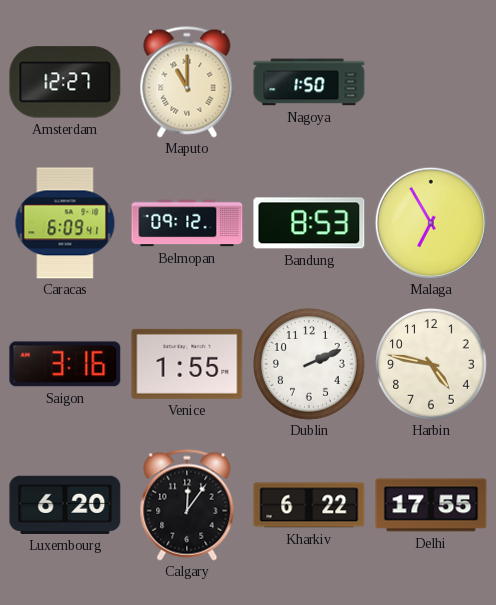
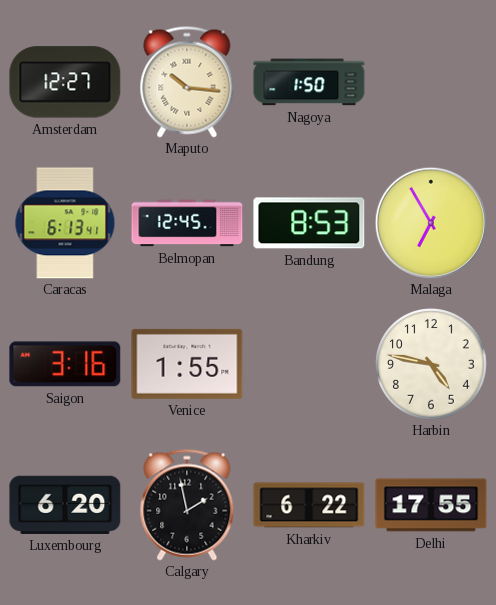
Maputo: 11:00 -> 10:16
Caracas: 6:09 -> 6:13
Belmopan: 09:12 -> 12:45
Dublin: 2:11 -> none
Calgary: 12:06 -> 1:58
